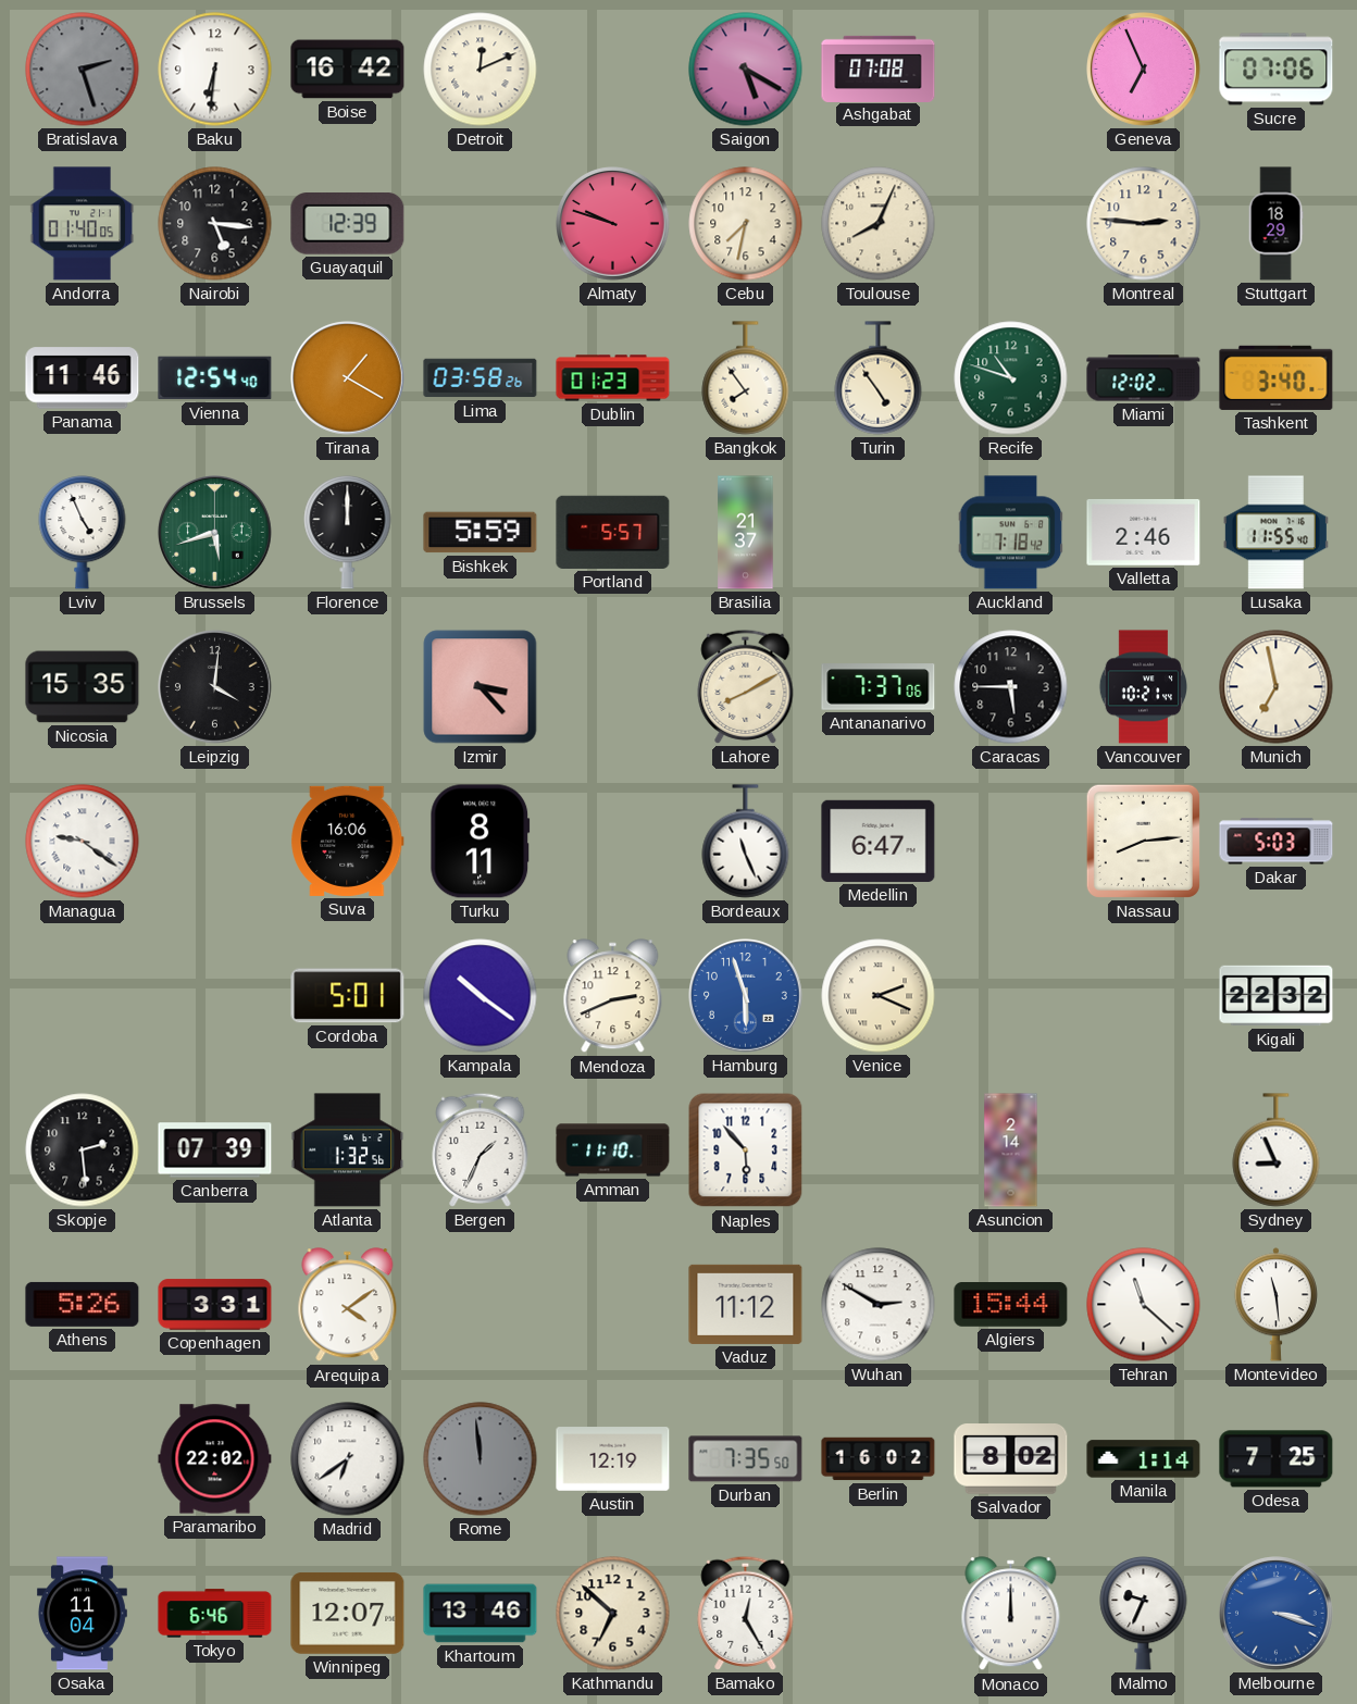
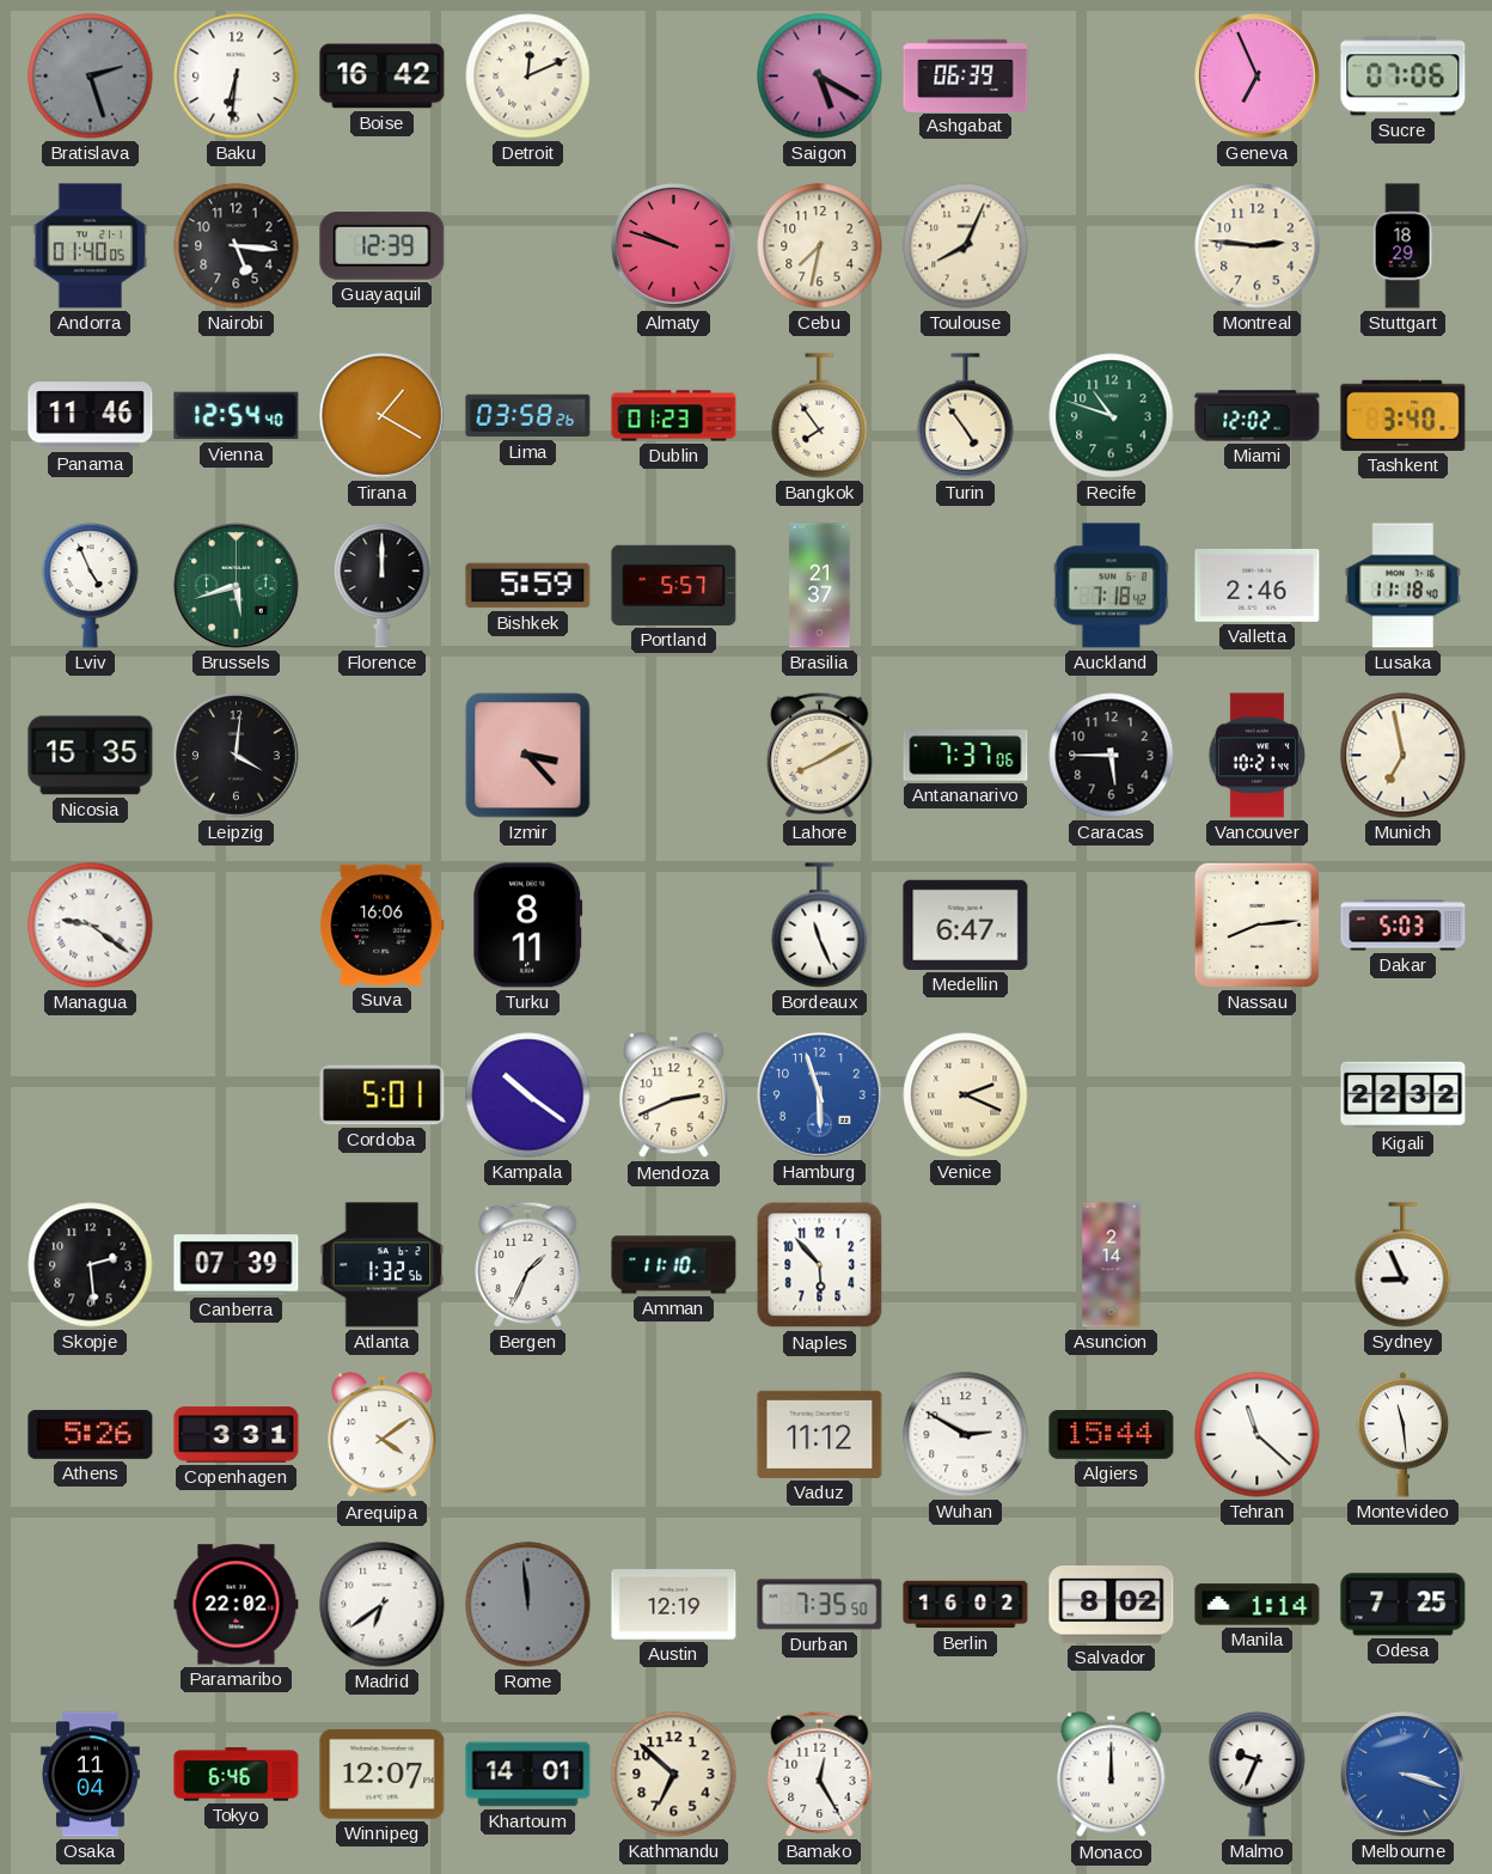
Ashgabat: 07:08 -> 06:39
Lusaka: 11:55 -> 11:18
Khartoum: 13:46 -> 14:01
